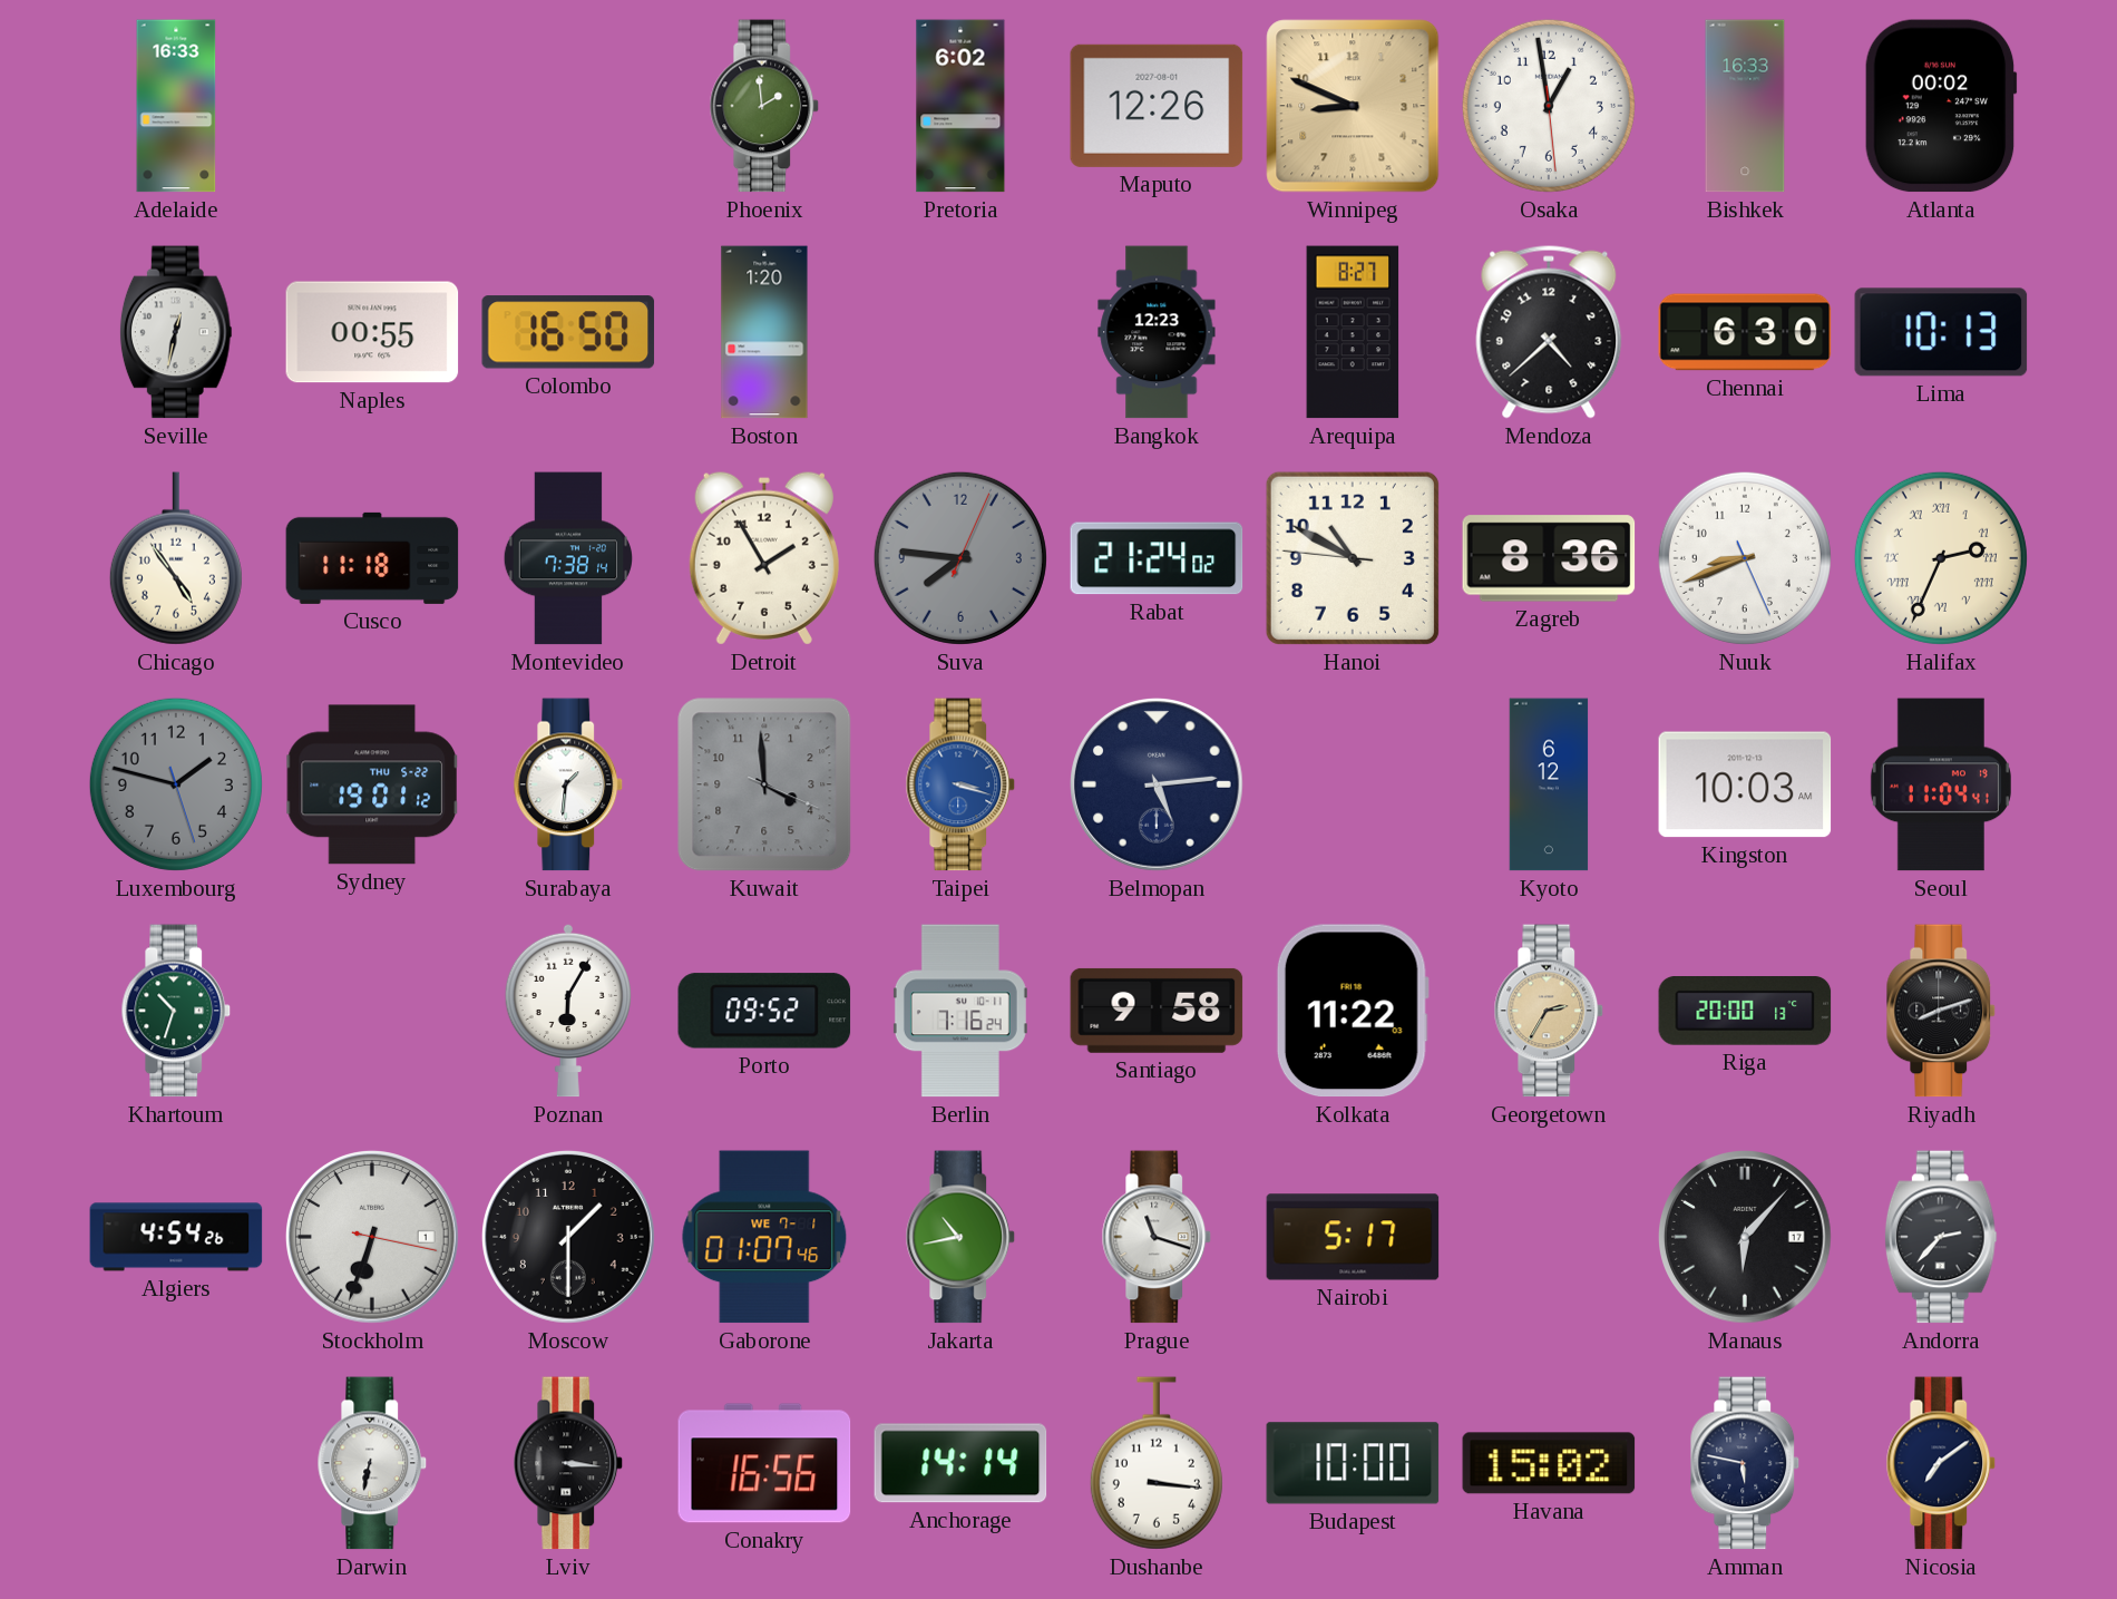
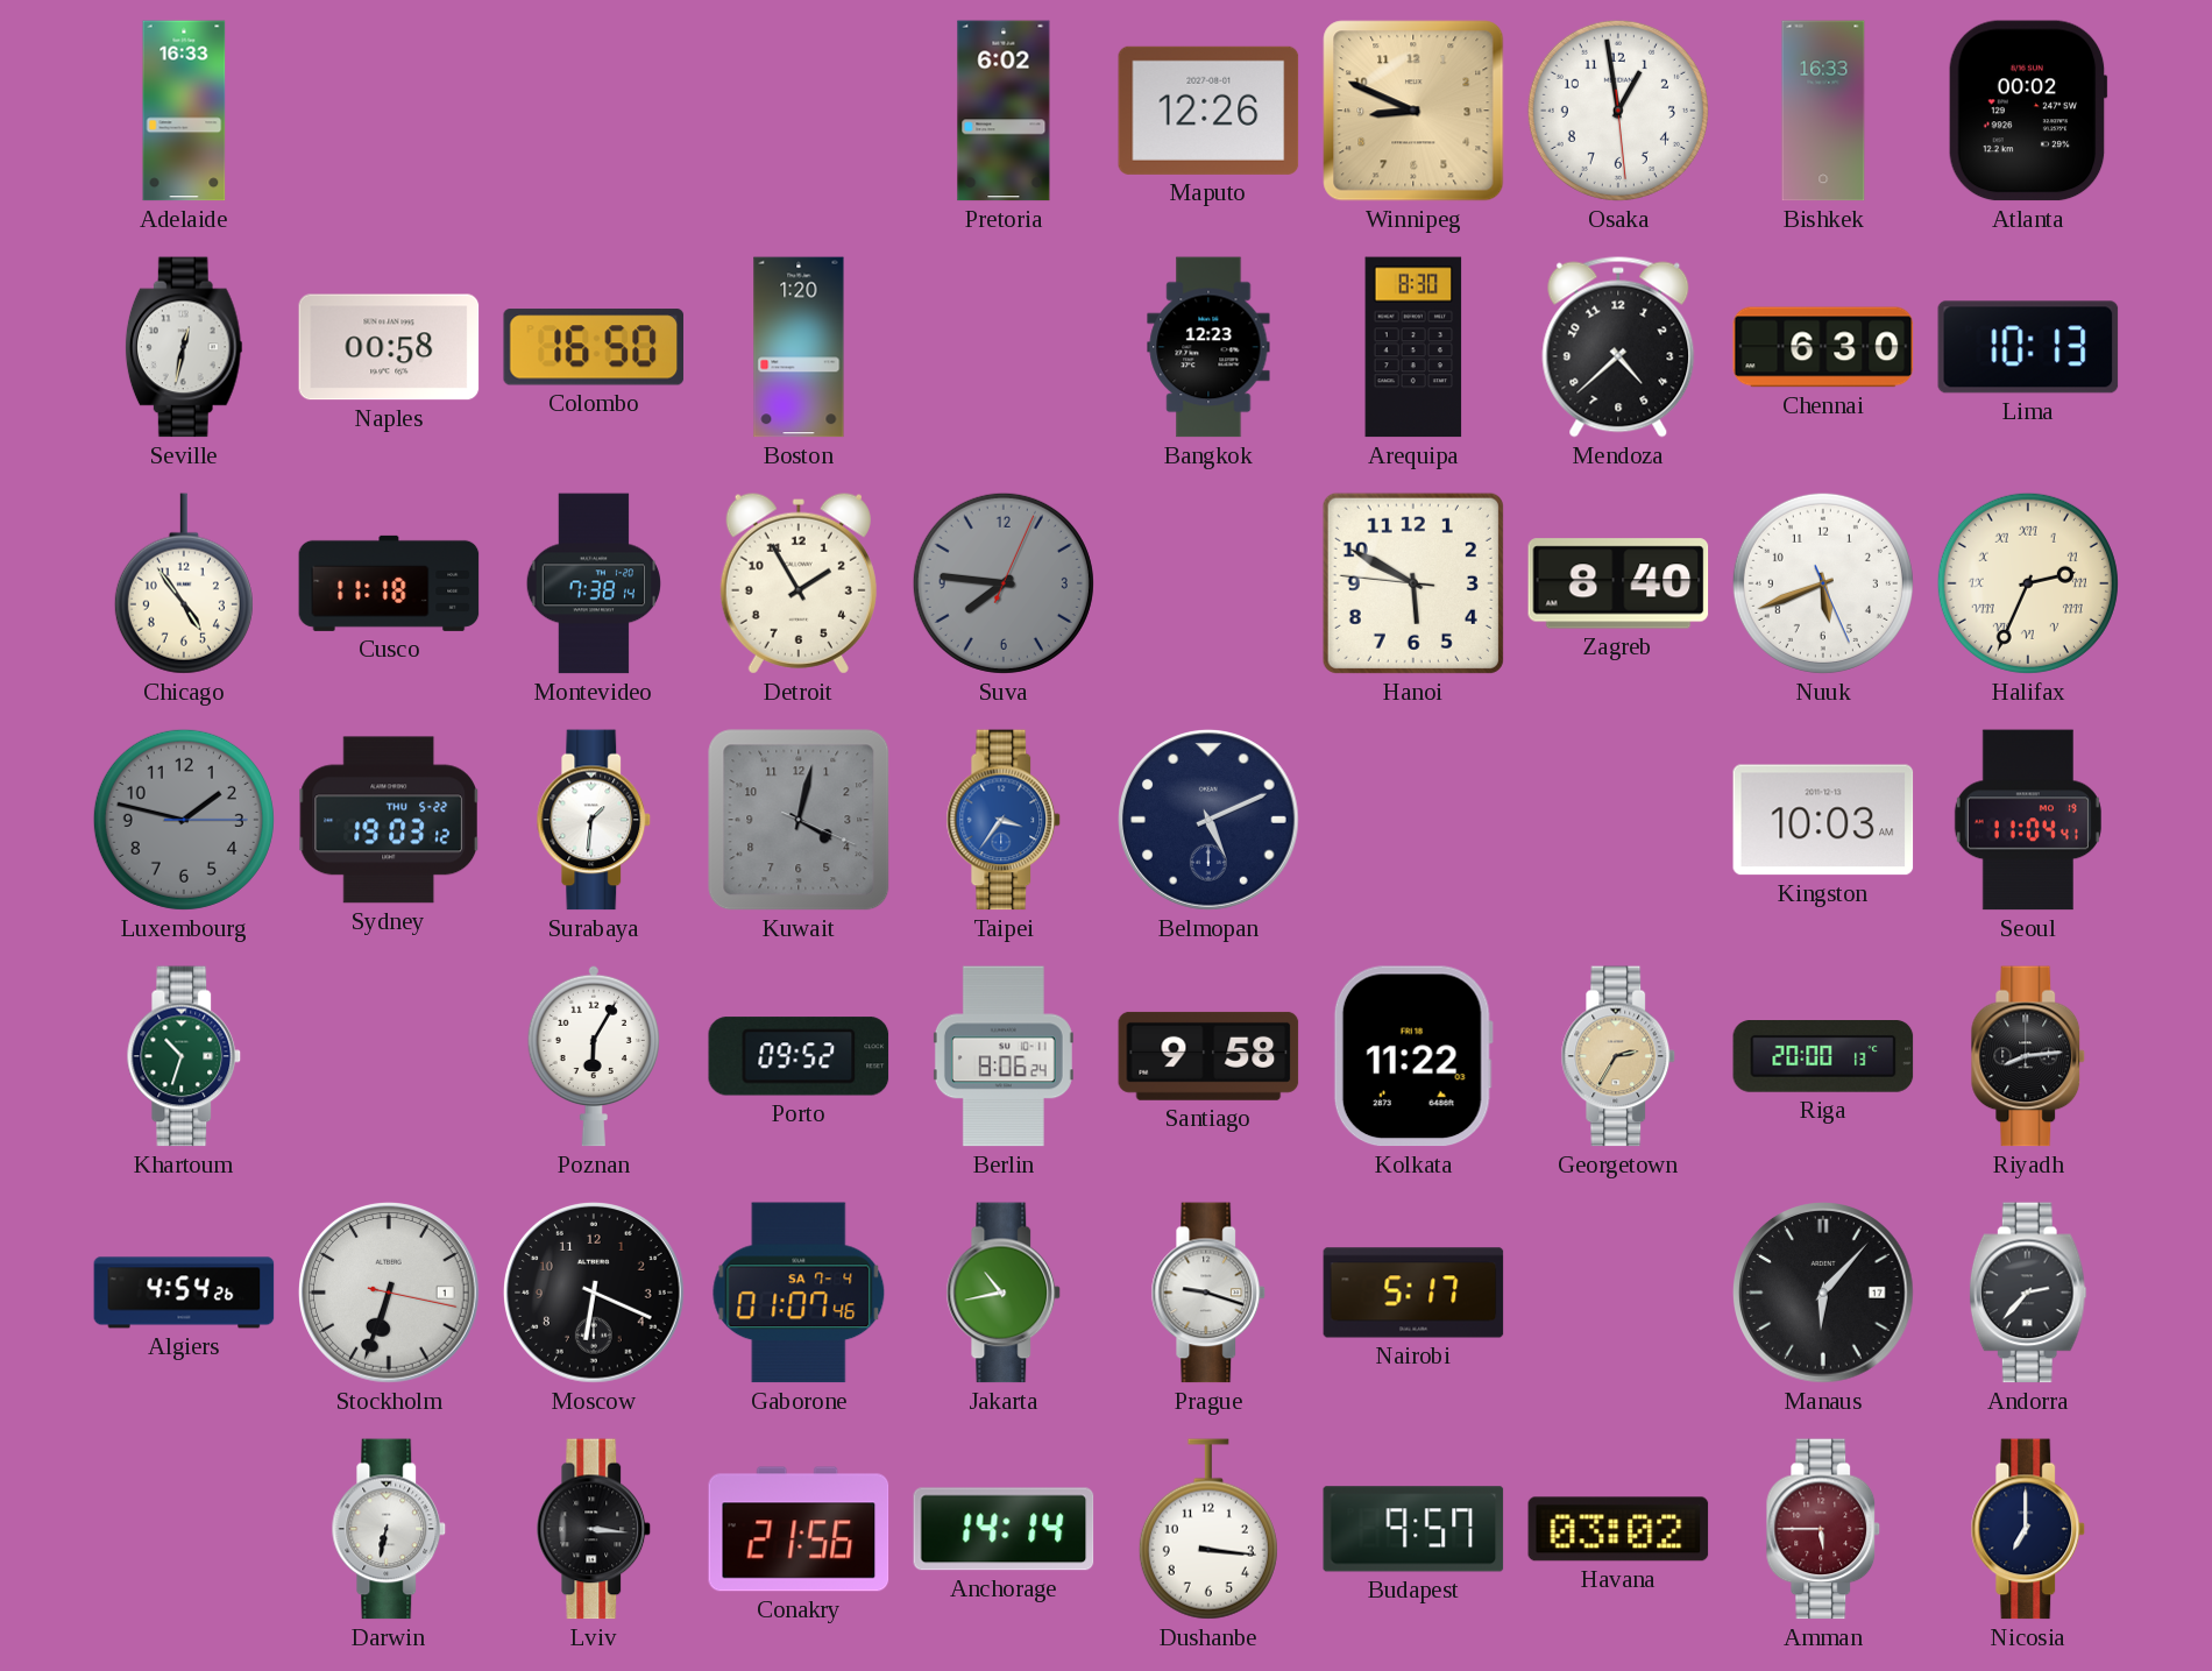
Phoenix: 1:59 -> none
Naples: 00:55 -> 00:58
Arequipa: 8:27 -> 8:30
Rabat: 21:24 -> none
Hanoi: 10:49 -> 5:49
Zagreb: 8:36 -> 8:40
Nuuk: 8:41 -> 5:41
Luxembourg: 1:47:27 -> 1:47:15
Sydney: 19:01 -> 19:03
Kuwait: 3:59 -> 4:02
Taipei: 3:18 -> 3:36
Belmopan: 5:14 -> 5:11
Kyoto: 6:12 -> none
Berlin: 7:16 -> 8:06
Riyadh: 8:12 -> 8:14
Moscow: 1:30 -> 6:19
Gaborone date: WE 7-1 -> SA 7-4
Prague: 11:18 -> 9:18
Conakry: 16:56 -> 21:56
Budapest: 10:00 -> 9:57
Havana: 15:02 -> 03:02
Amman: 5:47 -> 5:45
Amman dial: navy -> burgundy
Nicosia: 7:09 -> 7:00
